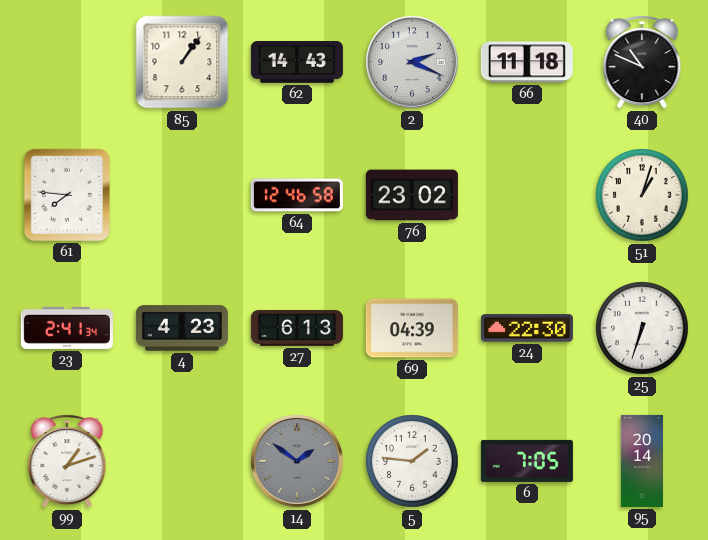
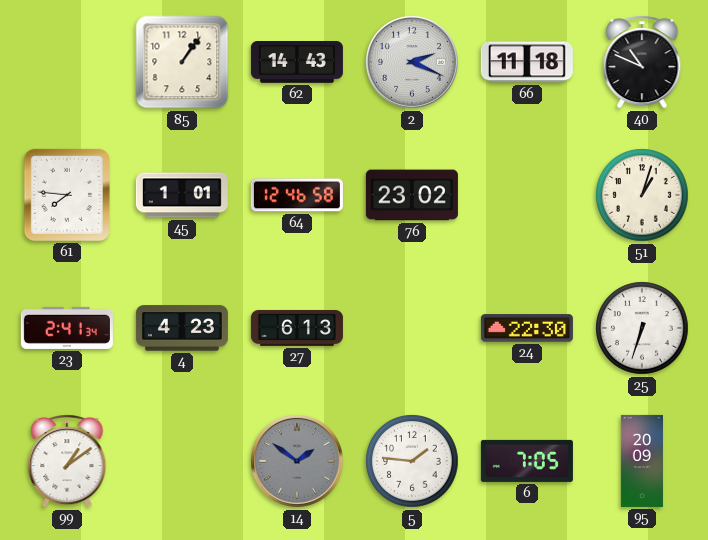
45: none -> 1:01
69: 04:39 -> none
99: 1:12 -> 1:09
95: 20:14 -> 20:09
